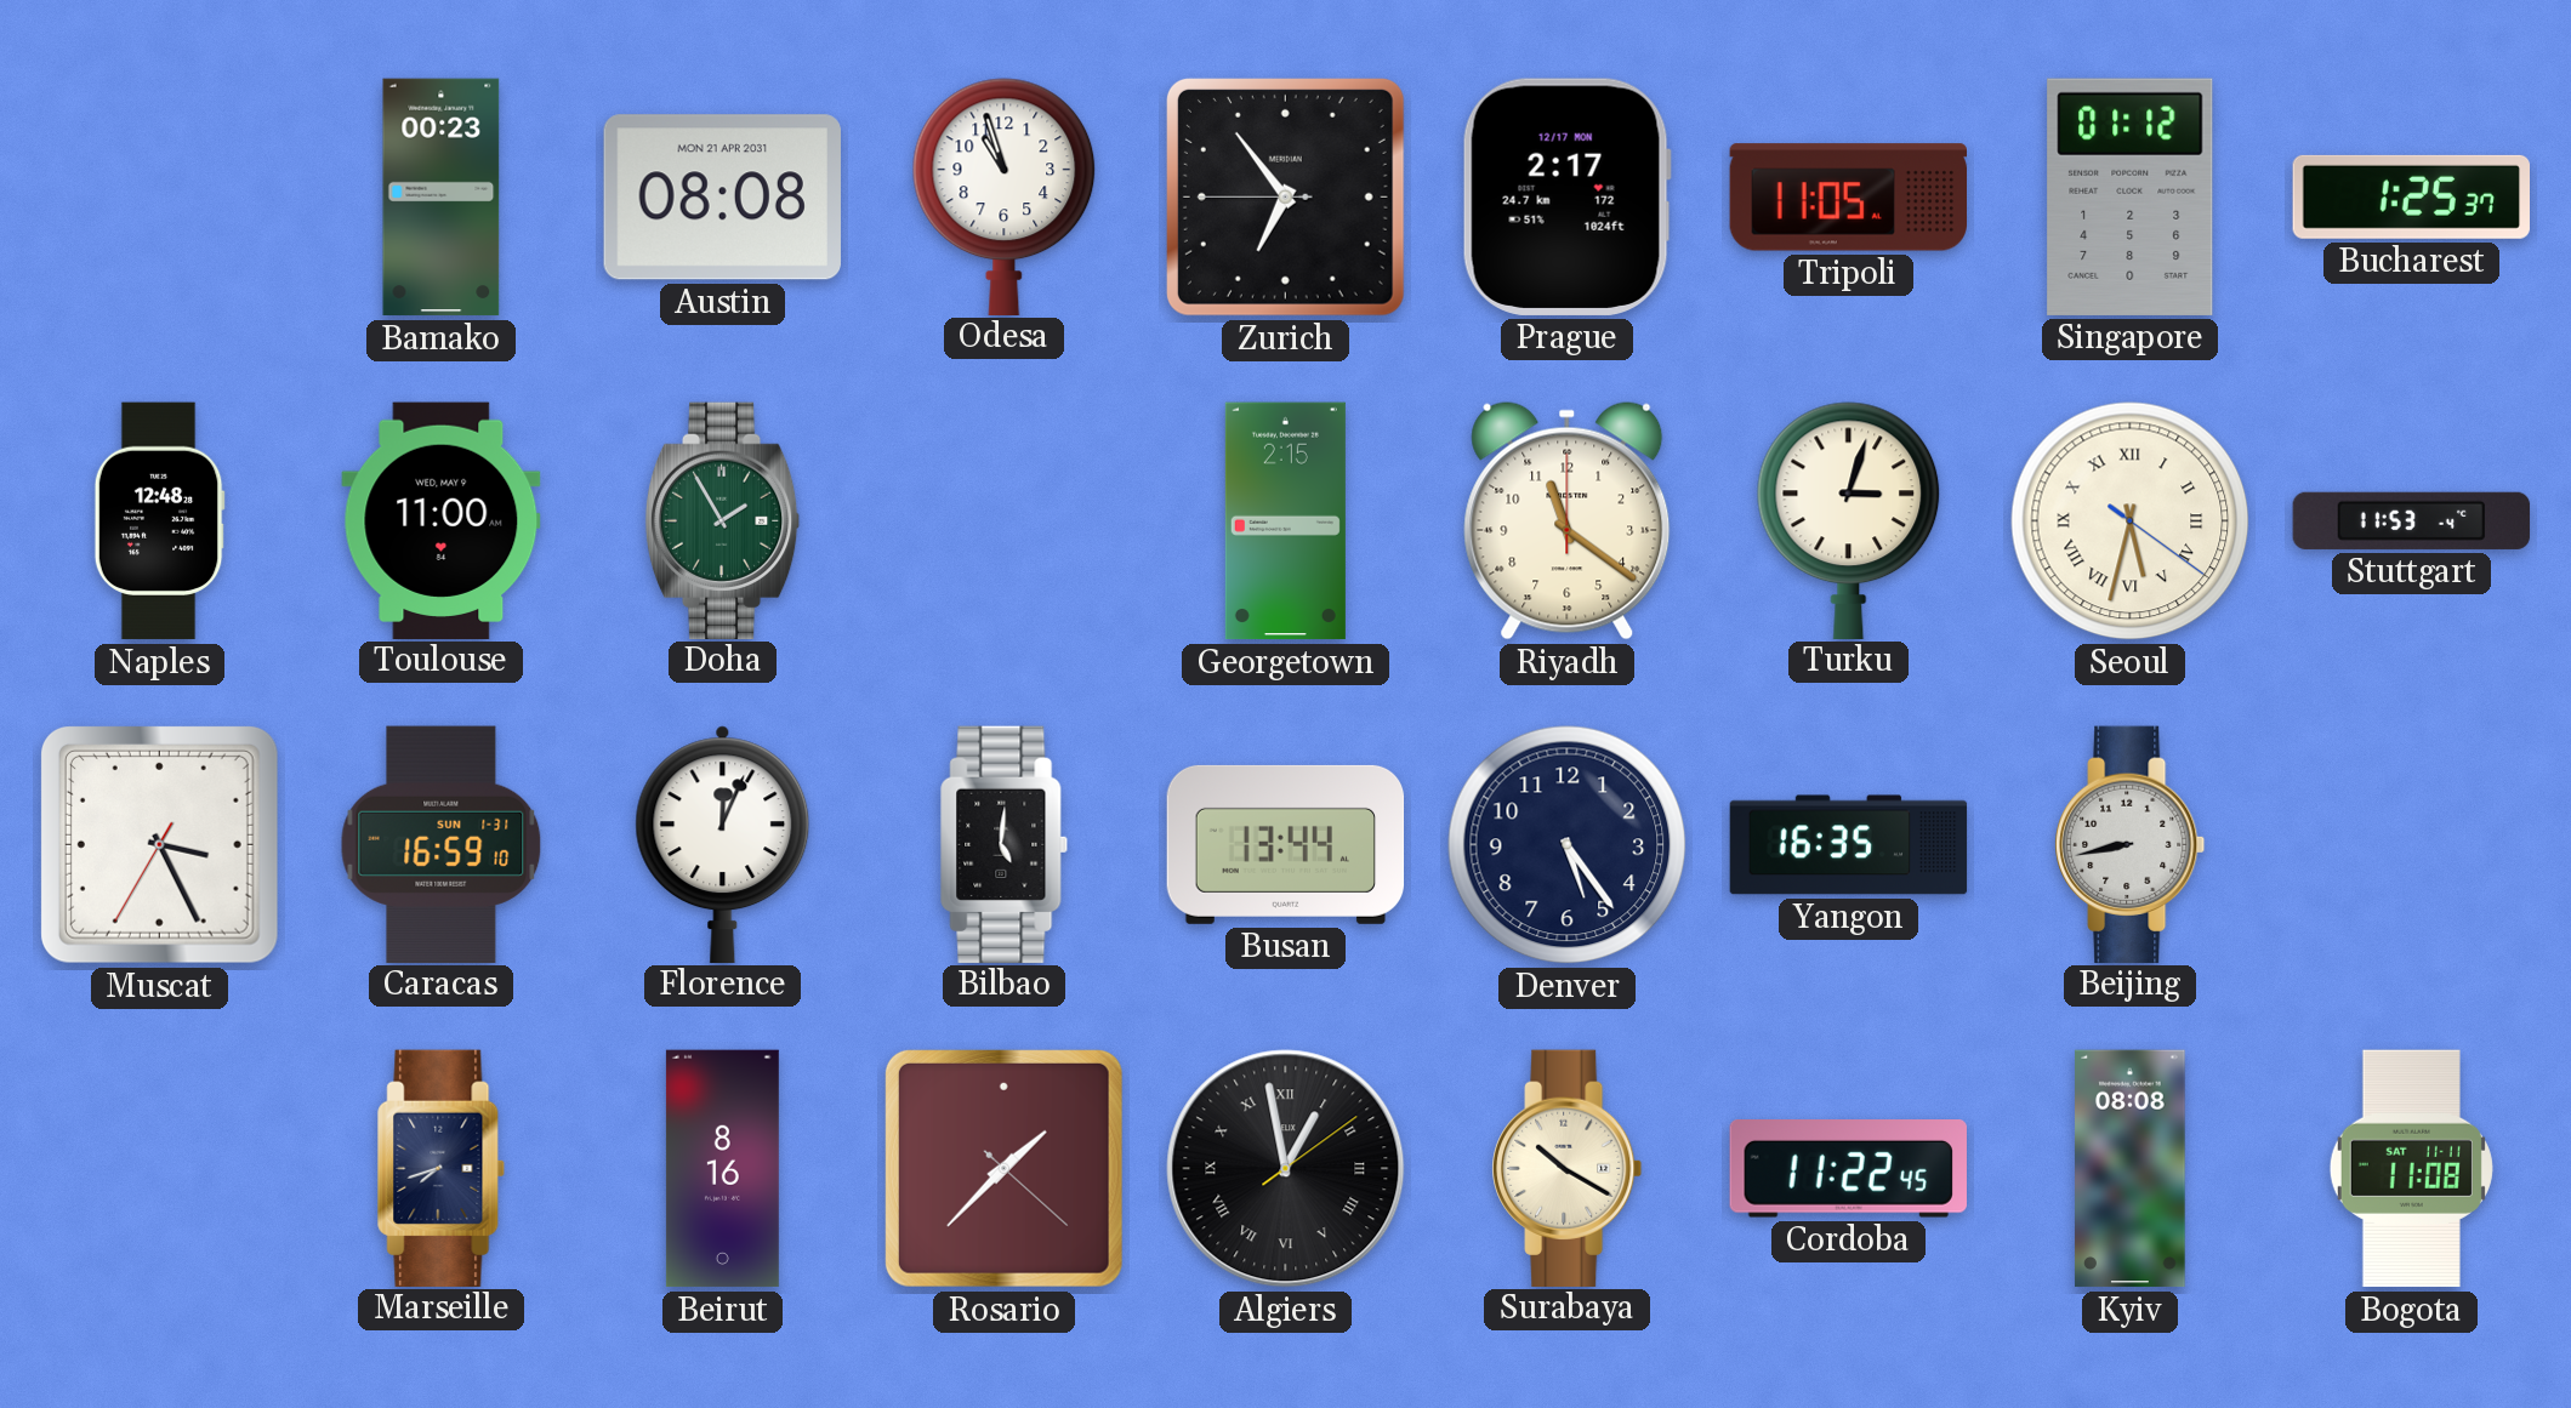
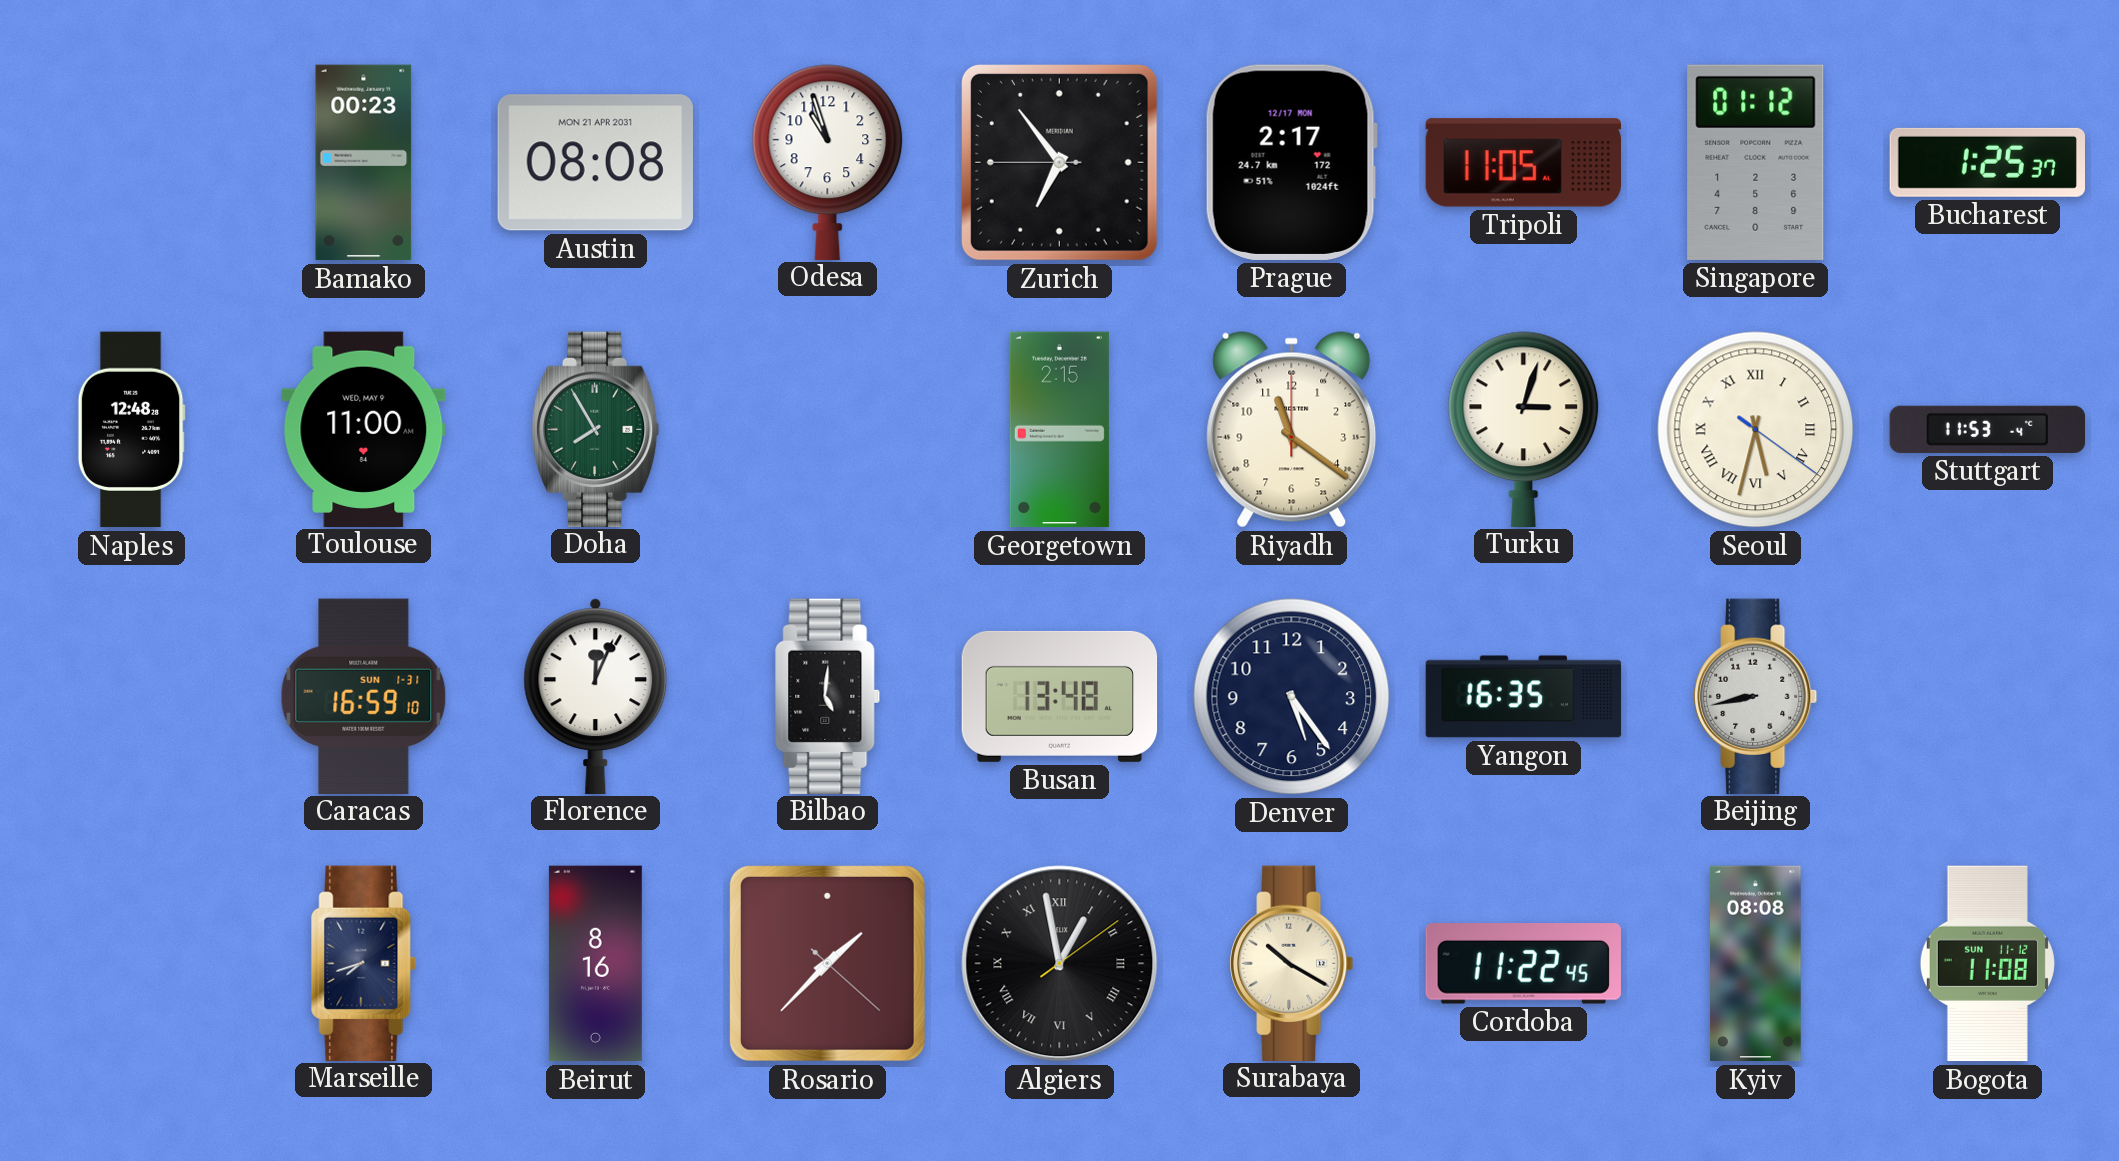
Doha: 1:55 -> 7:55
Muscat: 3:25 -> none
Busan: 13:44 -> 13:48
Bogota date: SAT 11-11 -> SUN 11-12
